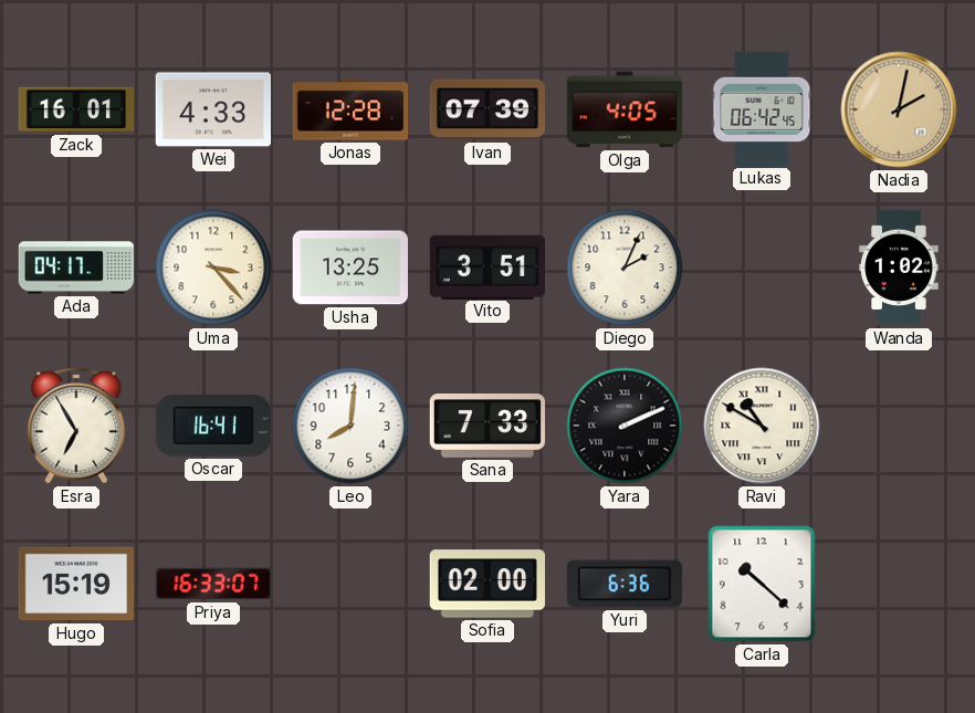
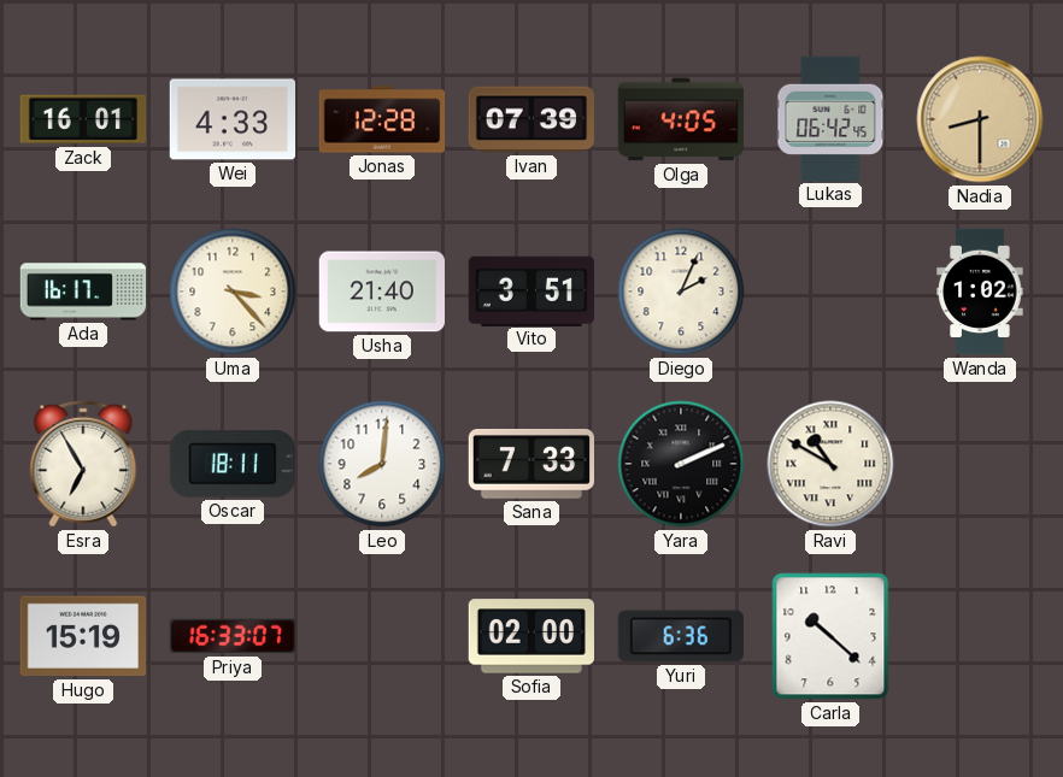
Nadia: 2:02 -> 8:30
Ada: 04:17 -> 16:17
Usha: 13:25 -> 21:40
Oscar: 16:41 -> 18:11
